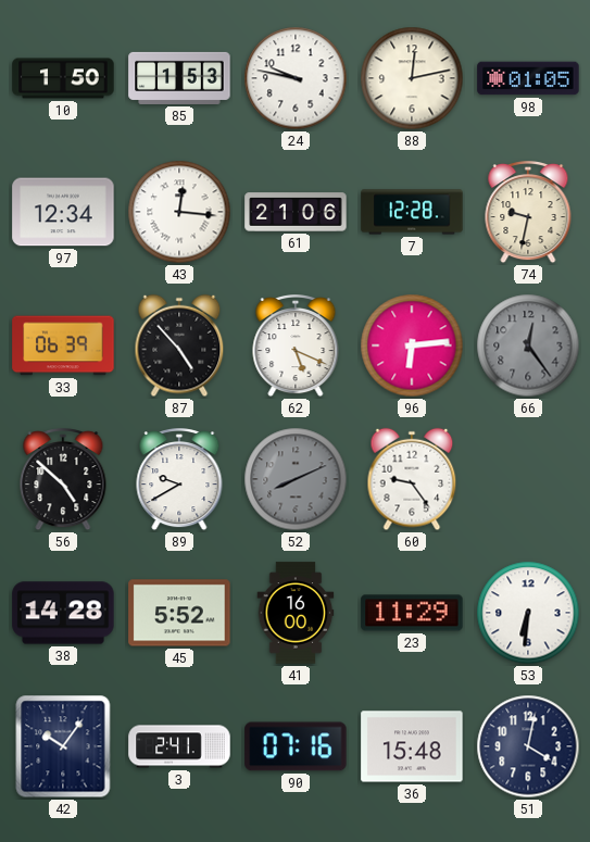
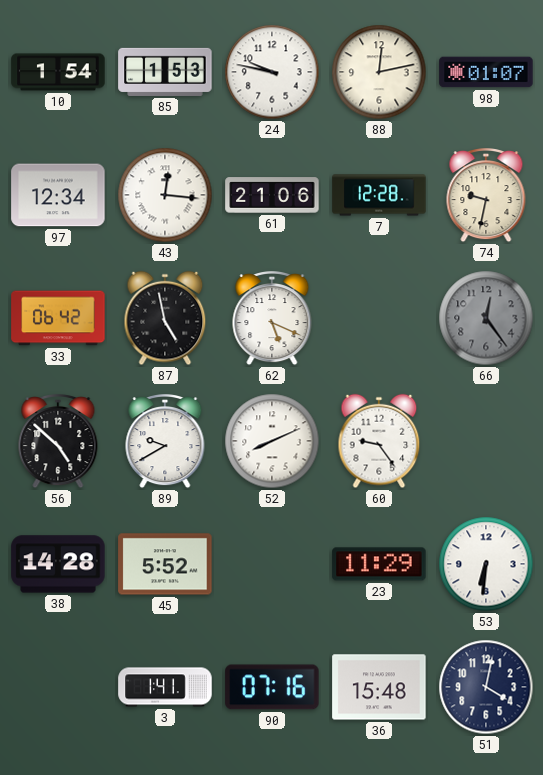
10: 1:50 -> 1:54
98: 01:05 -> 01:07
33: 06:39 -> 06:42
87: 4:53 -> 4:58
96: 6:14 -> none
52 dial: grey -> white
41: 16:00 -> none
42: 10:06 -> none
3: 2:41 -> 1:41
